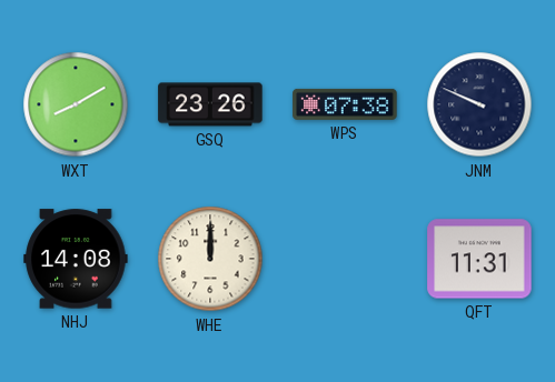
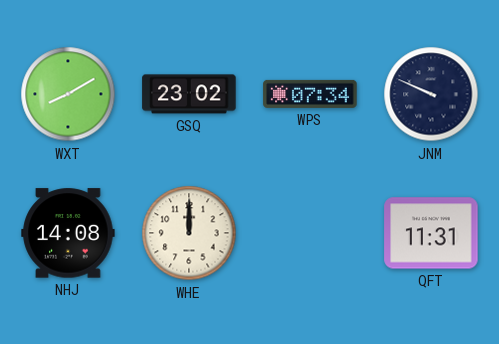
GSQ: 23:26 -> 23:02
WPS: 07:38 -> 07:34
